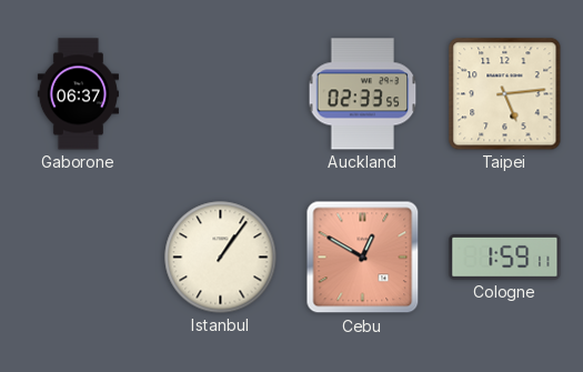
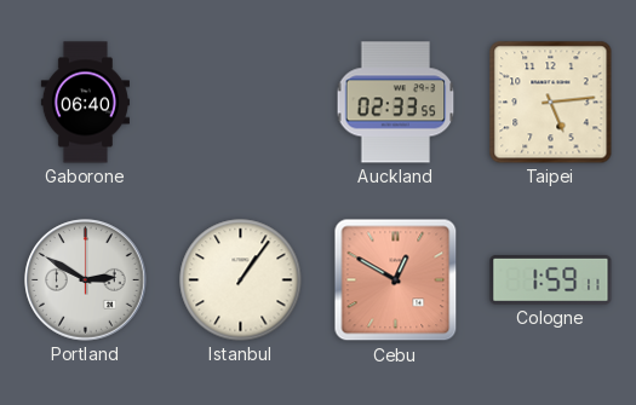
Gaborone: 06:37 -> 06:40
Portland: none -> 2:50
